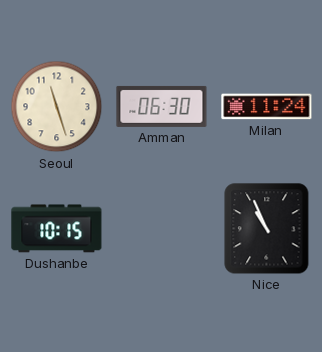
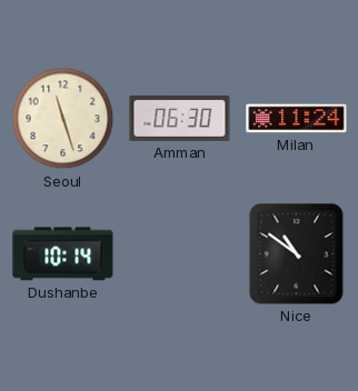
Dushanbe: 10:15 -> 10:14
Nice: 10:56 -> 10:51
